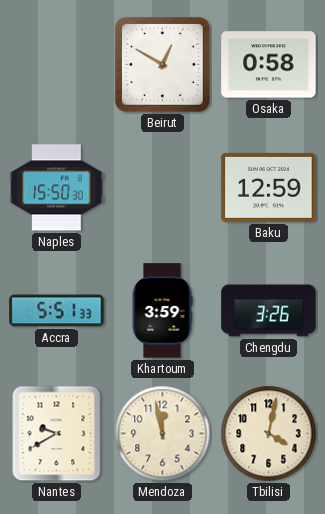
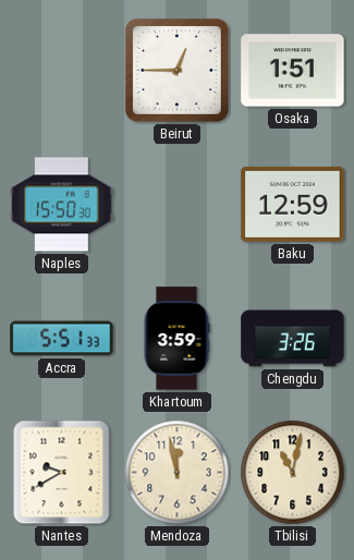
Beirut: 12:50 -> 12:45
Osaka: 0:58 -> 1:51
Tbilisi: 4:02 -> 11:02
